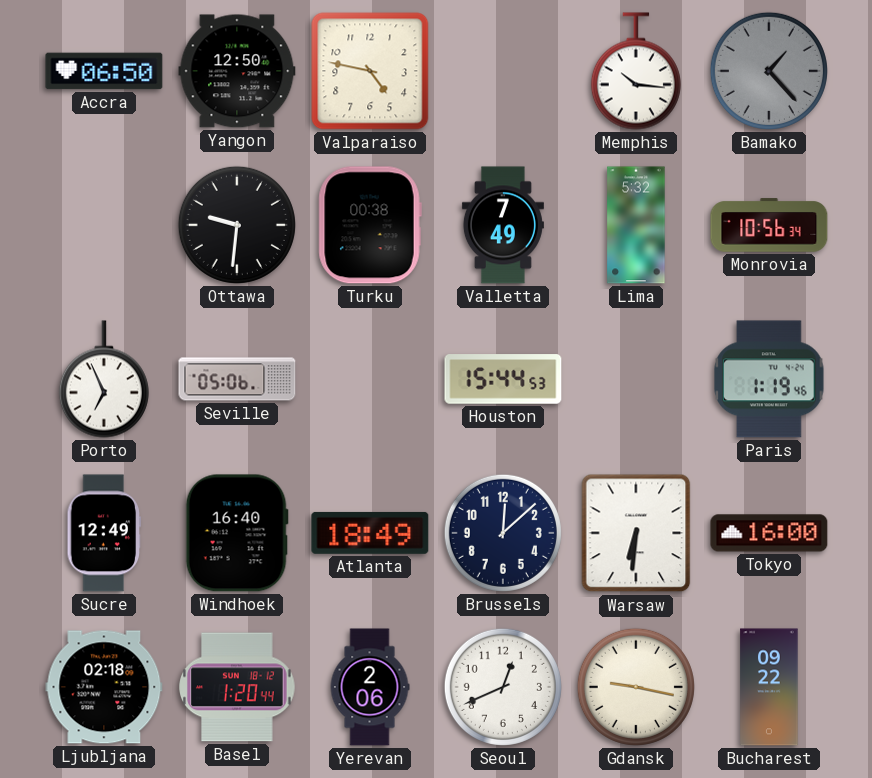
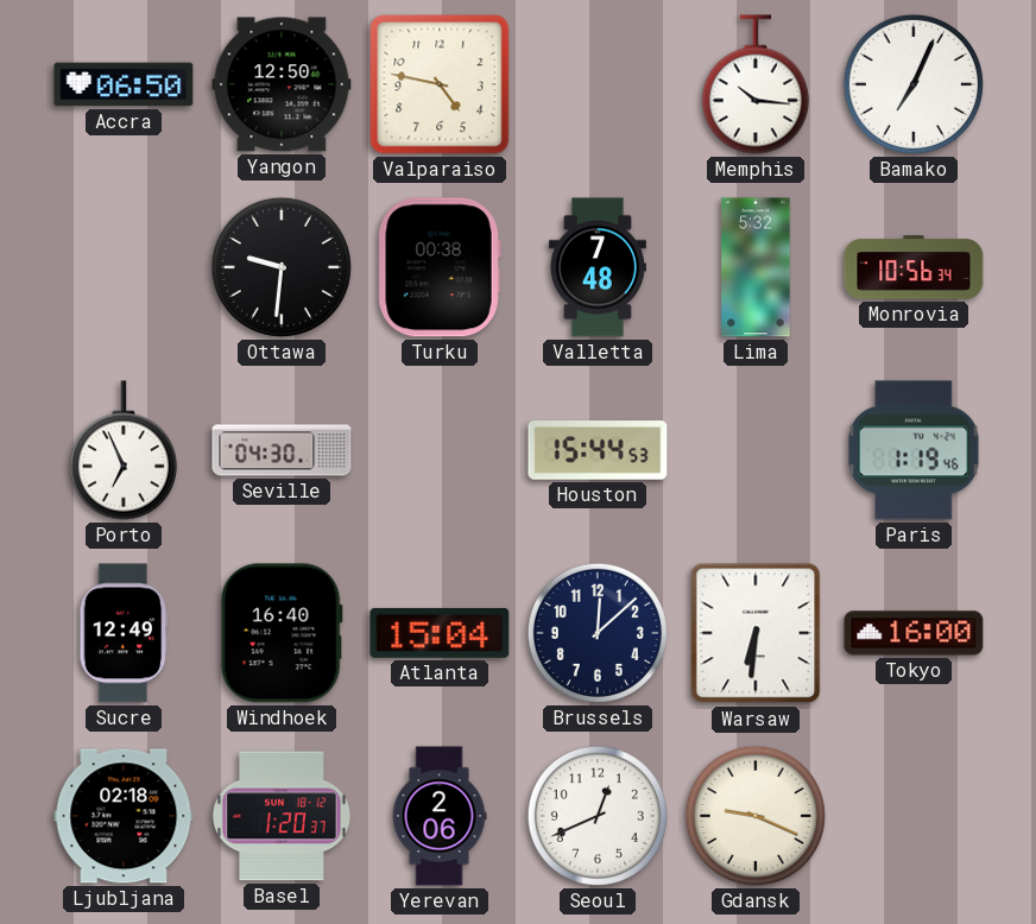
Bamako: 1:23 -> 7:04
Bamako dial: grey -> white
Valletta: 7:49 -> 7:48
Seville: 05:06 -> 04:30
Atlanta: 18:49 -> 15:04
Basel: 1:20:44 -> 1:20:37
Gdansk: 9:17 -> 9:19
Bucharest: 09:22 -> none
